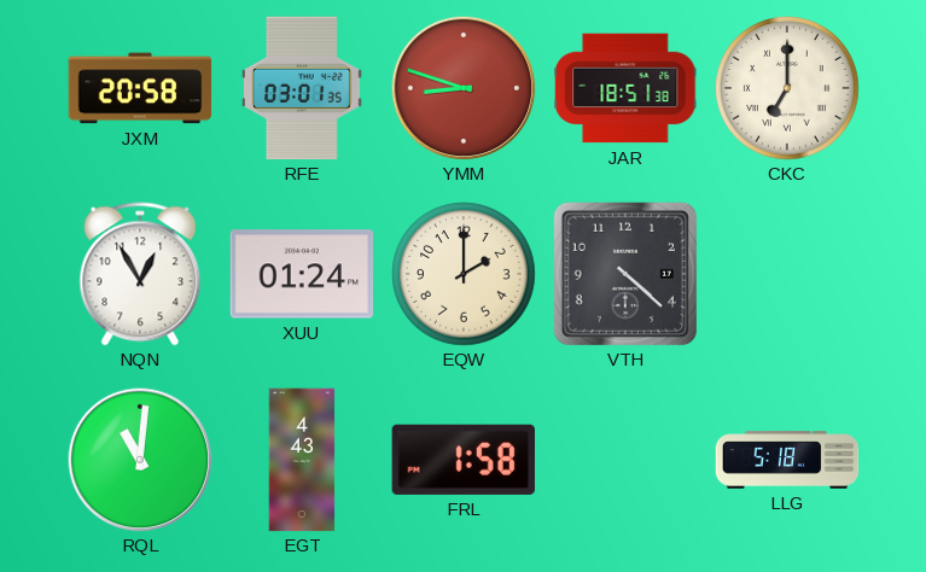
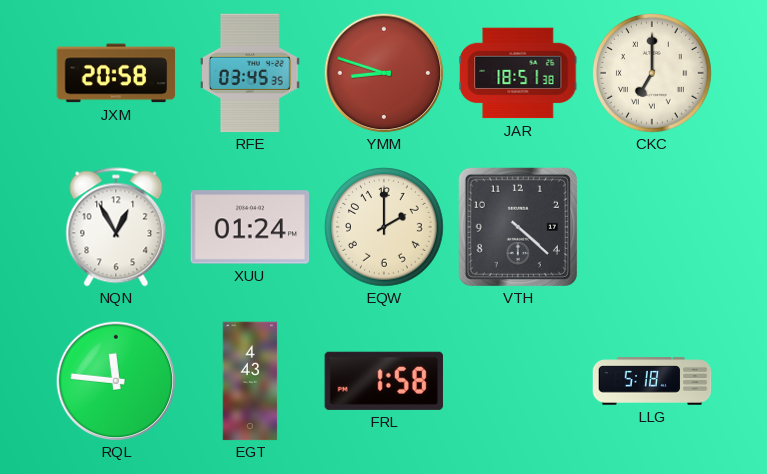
RFE: 03:01 -> 03:45
RQL: 11:01 -> 11:46
